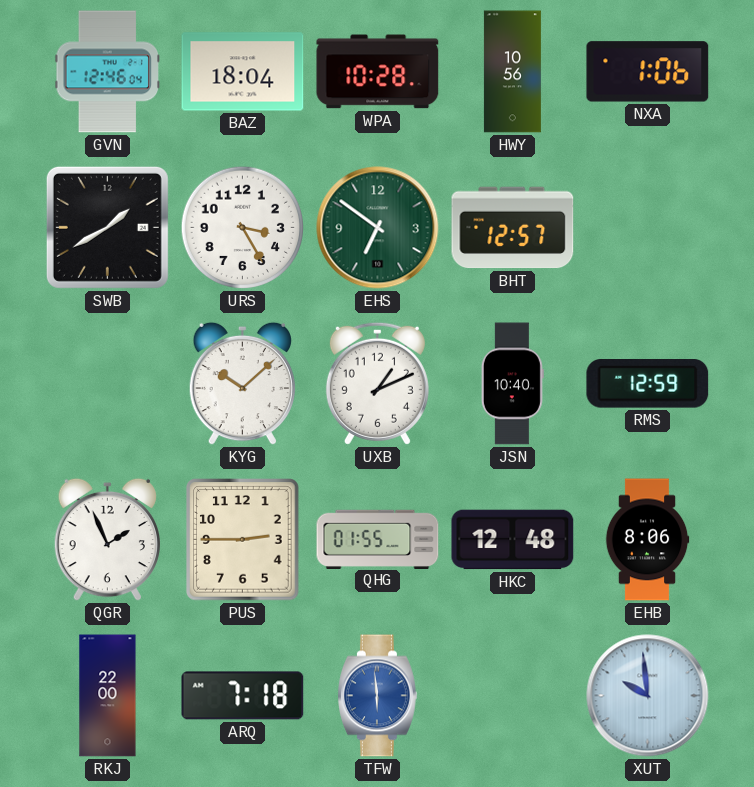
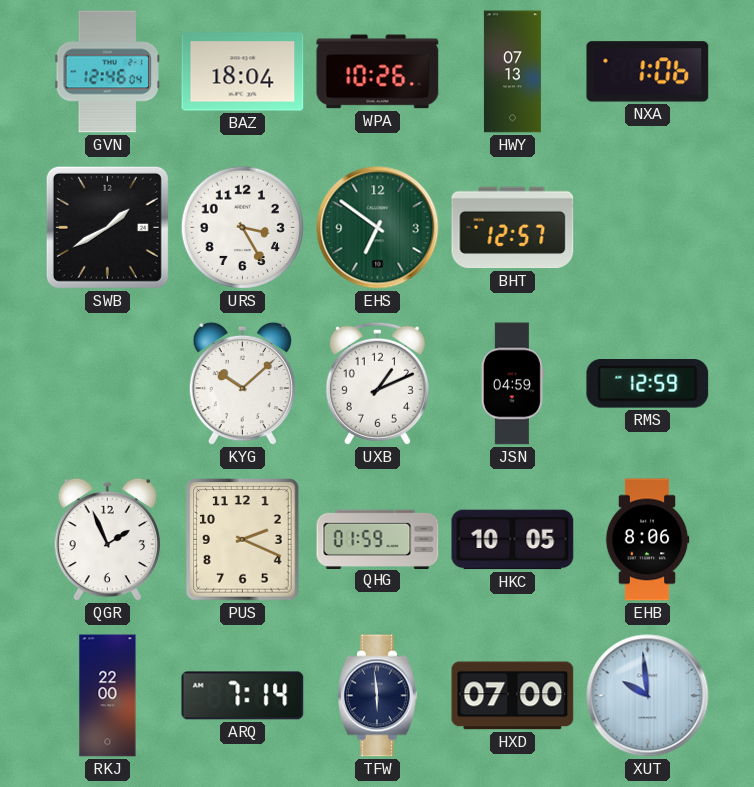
WPA: 10:28 -> 10:26
HWY: 10:56 -> 07:13
JSN: 10:40 -> 04:59
PUS: 2:45 -> 2:19
QHG: 01:55 -> 01:59
HKC: 12:48 -> 10:05
ARQ: 7:18 -> 7:14
TFW dial: blue -> navy
HXD: none -> 07:00
